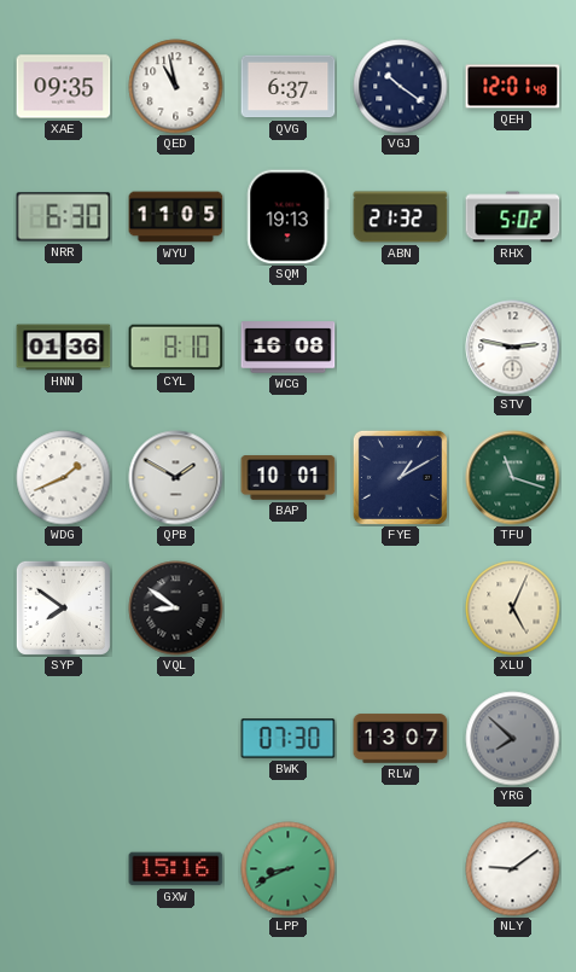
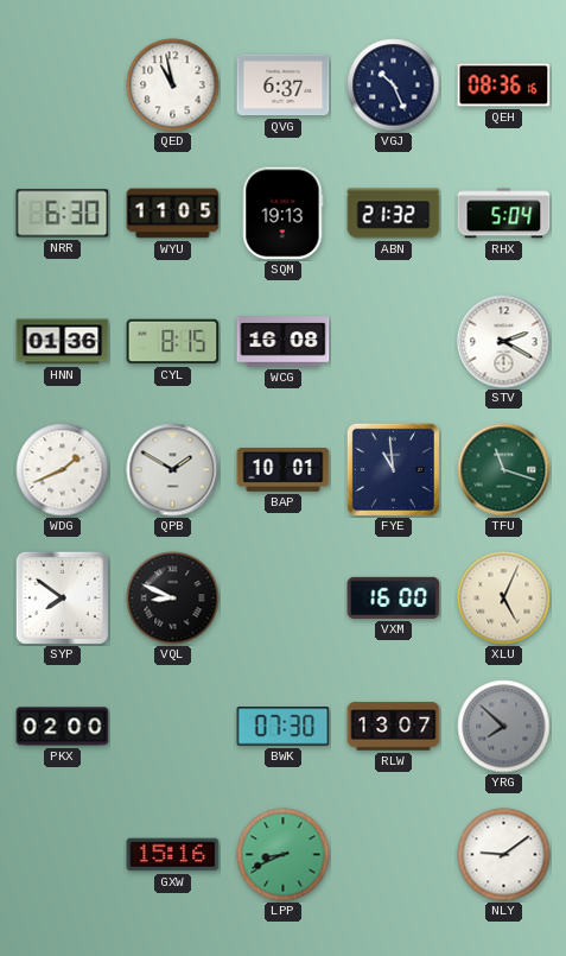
XAE: 09:35 -> none
VGJ: 10:21 -> 10:26
QEH: 12:01 -> 08:36
RHX: 5:02 -> 5:04
CYL: 8:10 -> 8:15
STV: 2:47 -> 2:20
FYE: 1:10 -> 10:59
VQL: 8:51 -> 8:49
VXM: none -> 16:00
PKX: none -> 02:00
